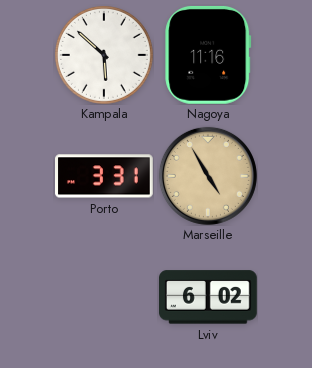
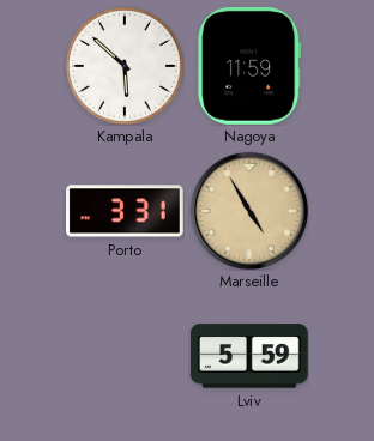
Nagoya: 11:16 -> 11:59
Lviv: 6:02 -> 5:59
